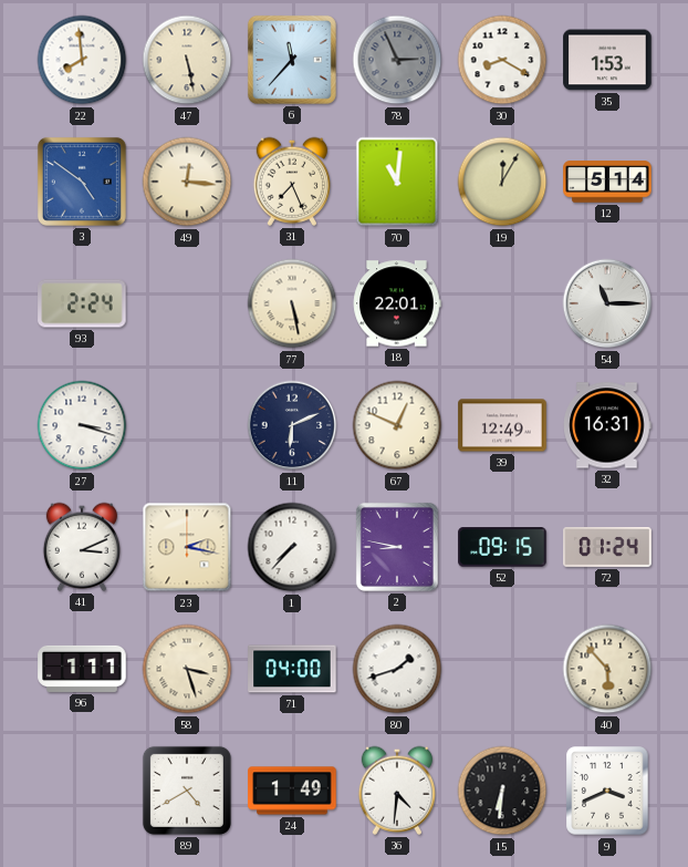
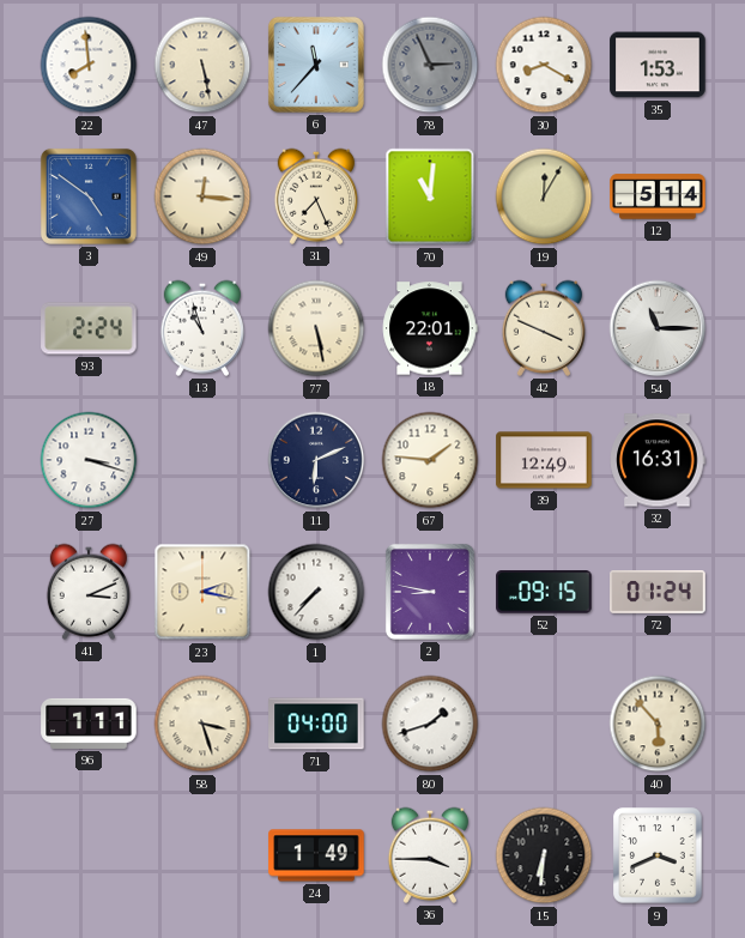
13: none -> 10:57
42: none -> 3:49
67: 12:49 -> 1:46
89: 4:40 -> none
36: 4:31 -> 3:45
